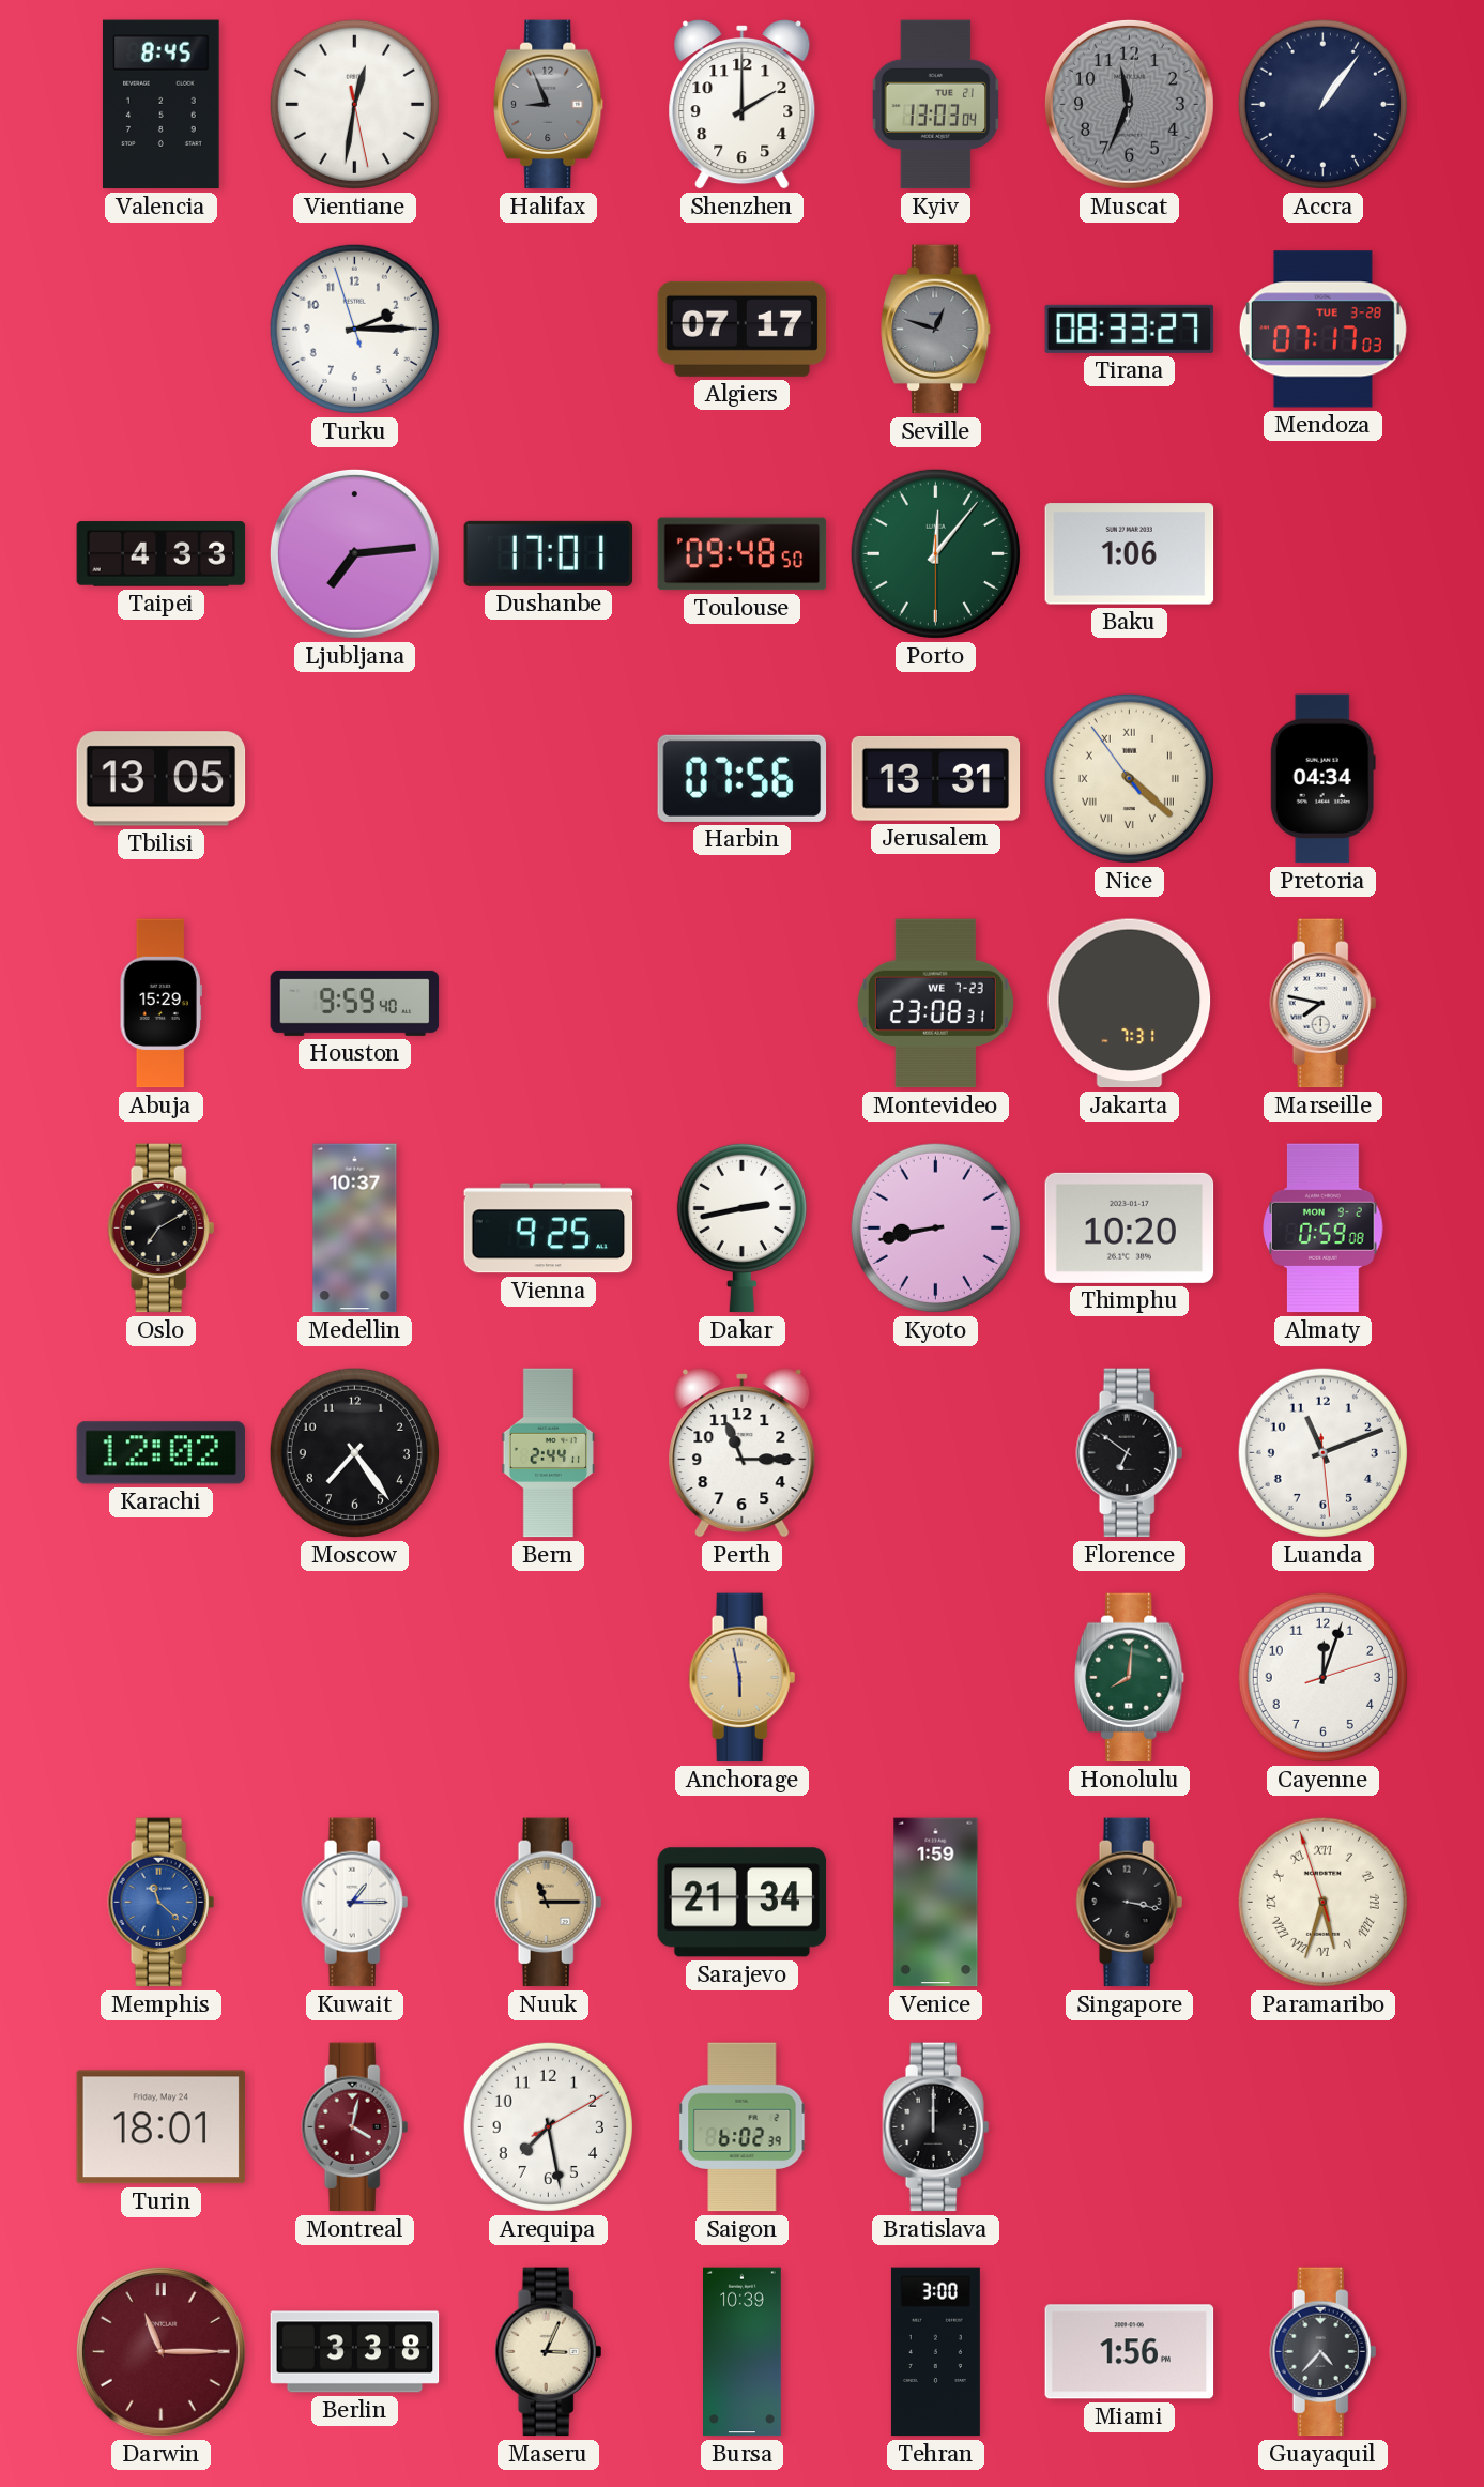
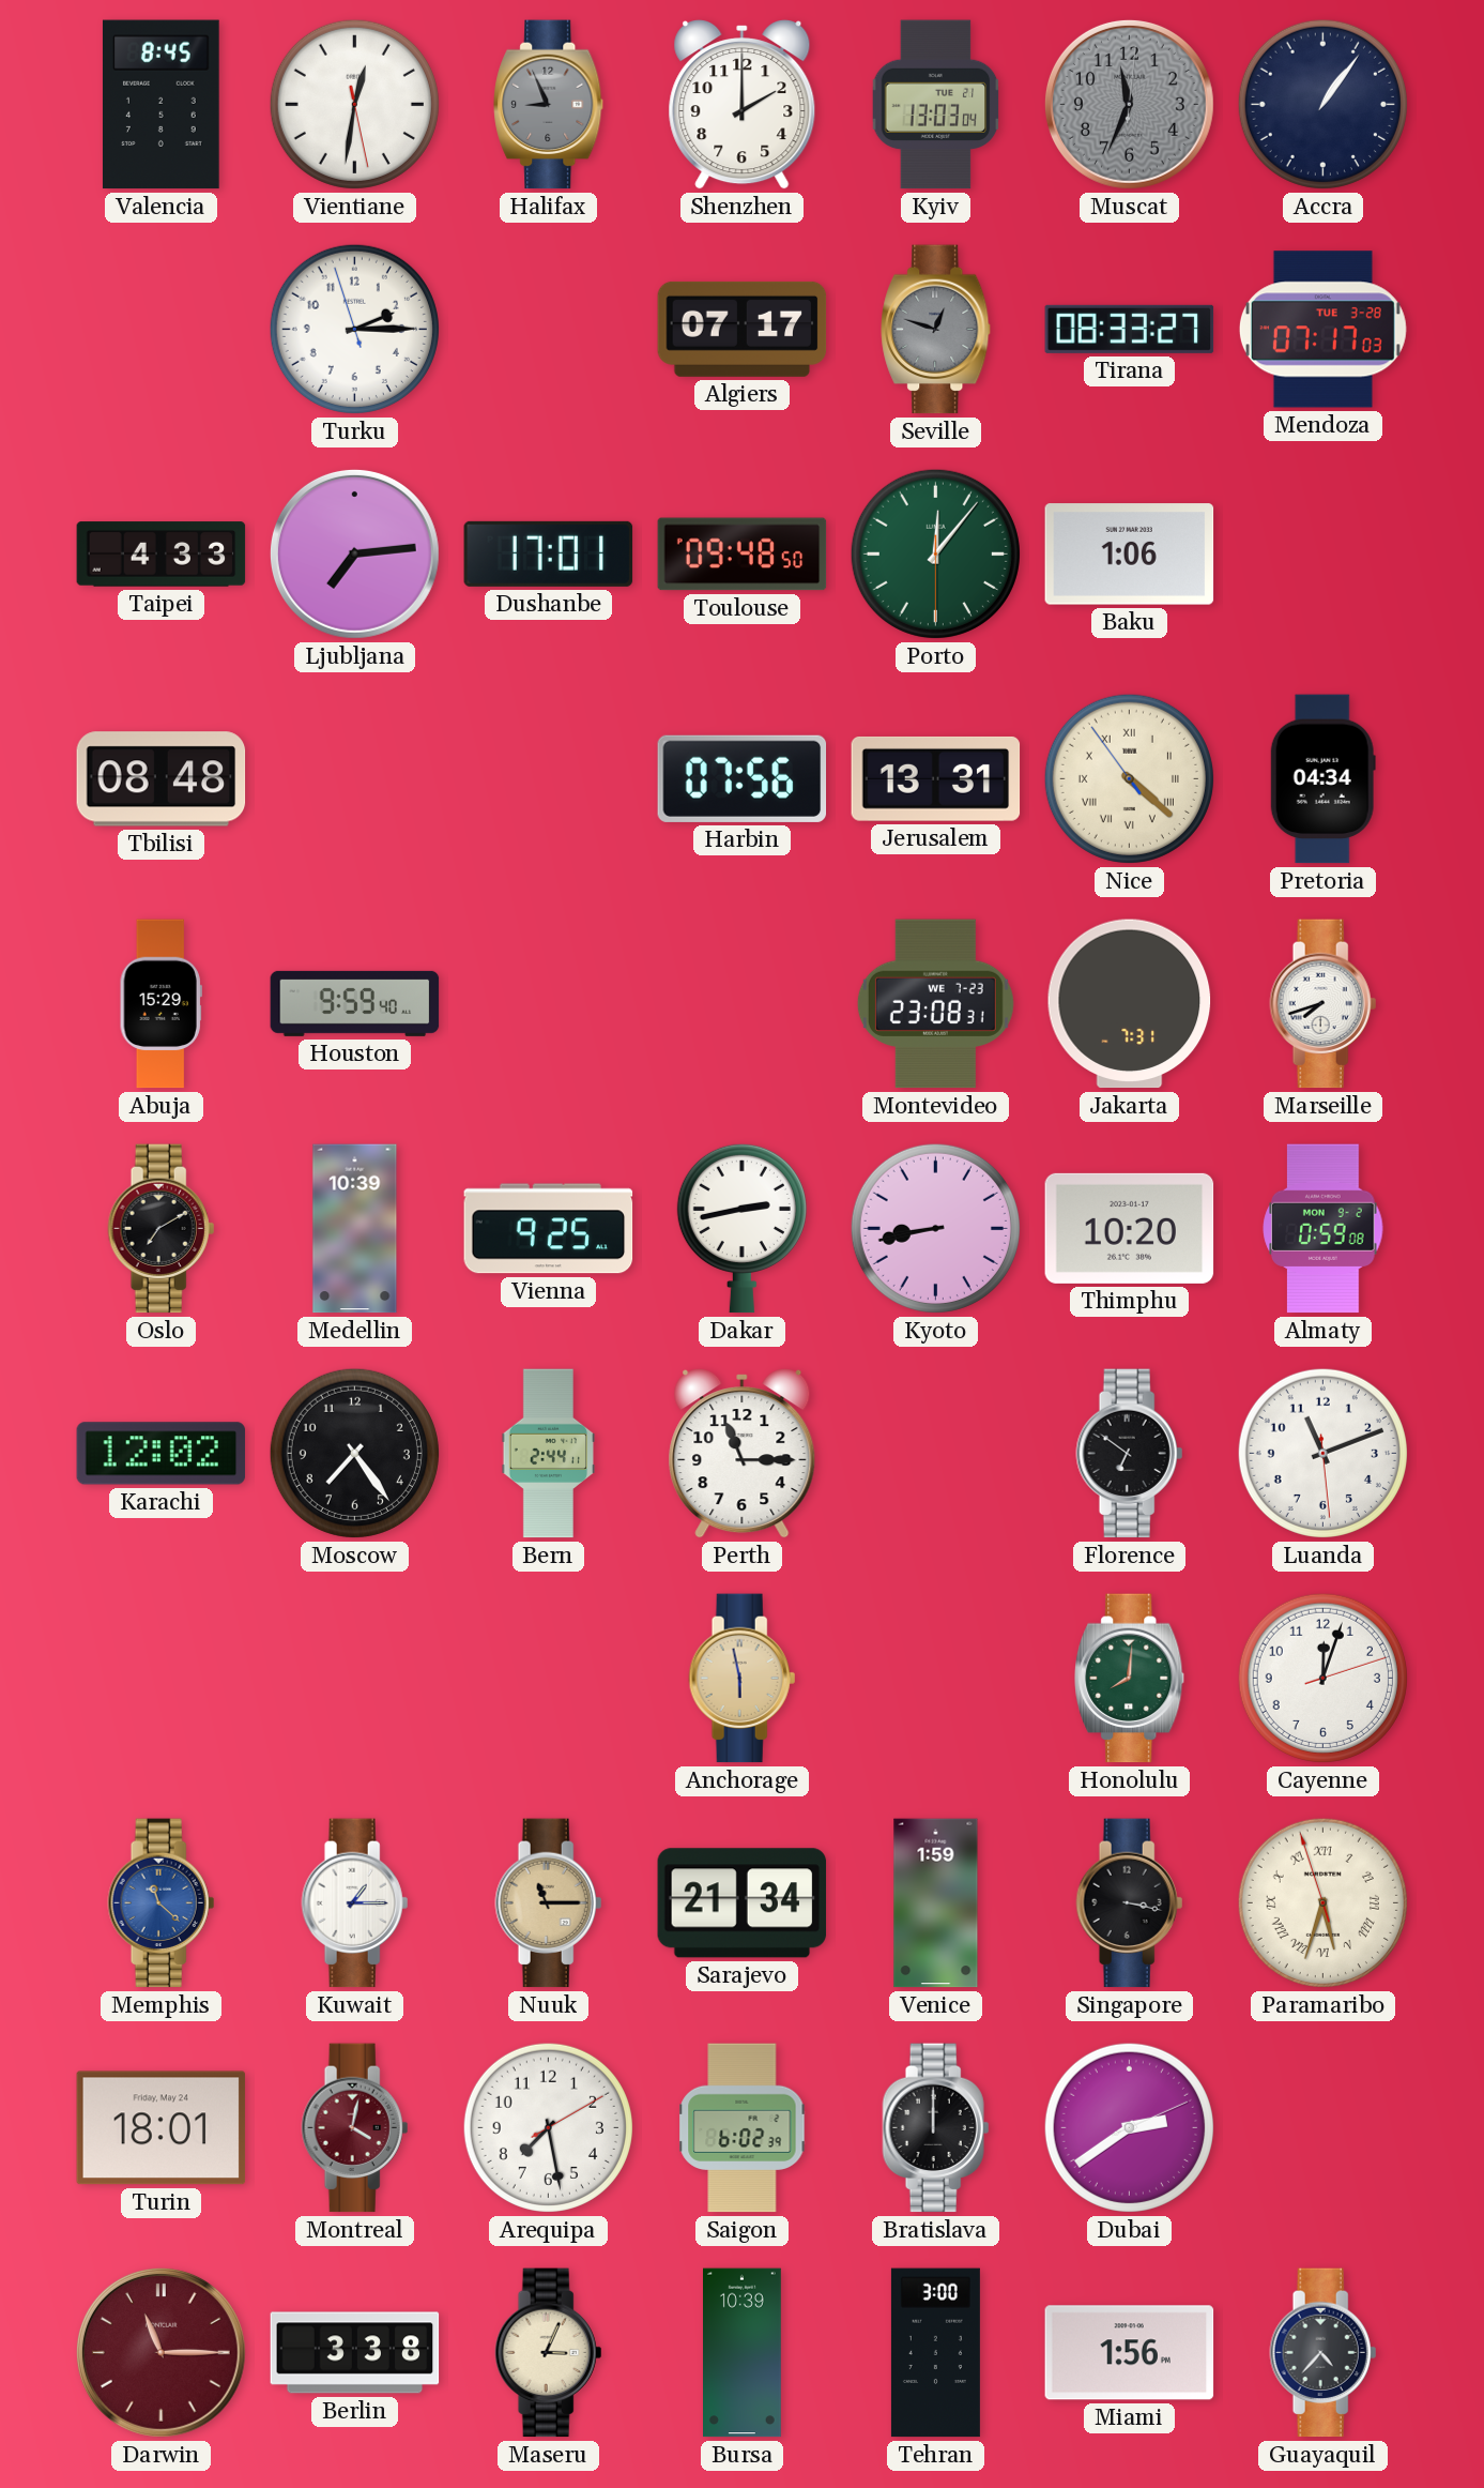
Tbilisi: 13:05 -> 08:48
Marseille: 7:47 -> 7:42
Medellin: 10:37 -> 10:39
Dubai: none -> 2:39
